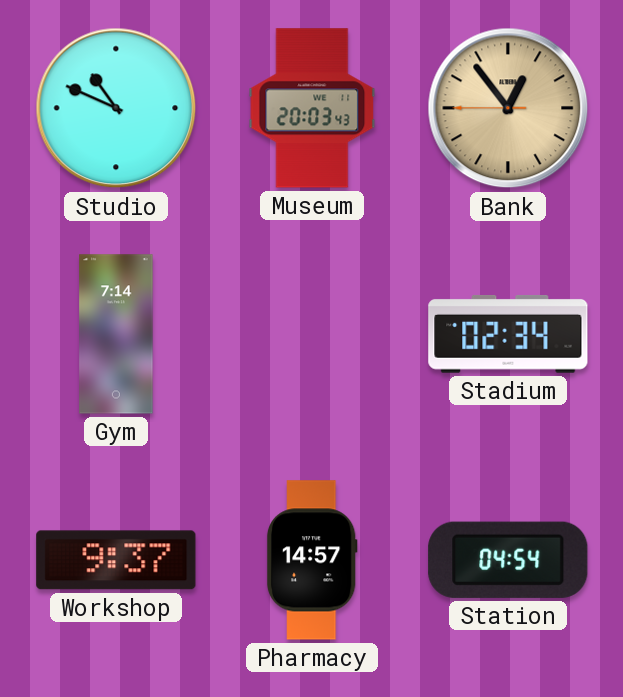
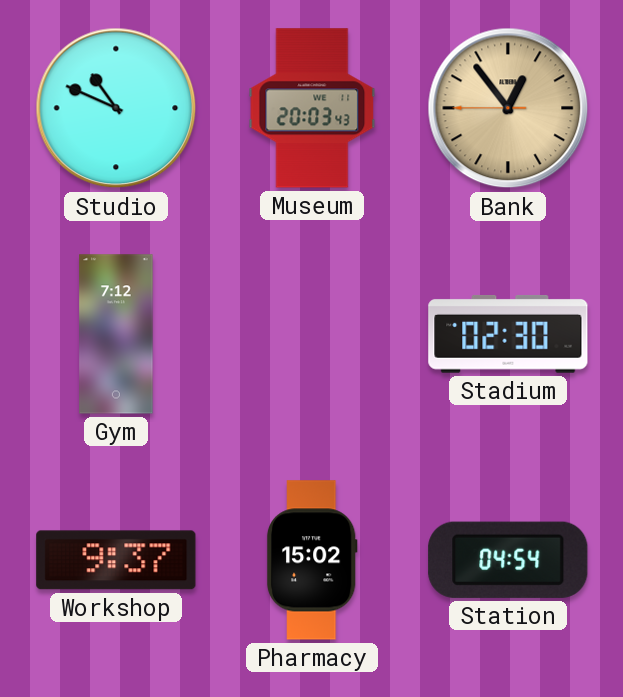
Gym: 7:14 -> 7:12
Stadium: 02:34 -> 02:30
Pharmacy: 14:57 -> 15:02
